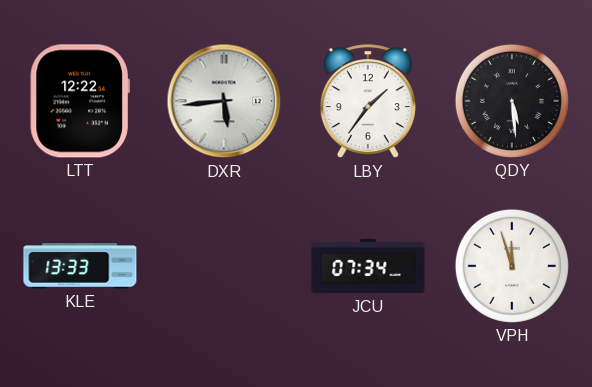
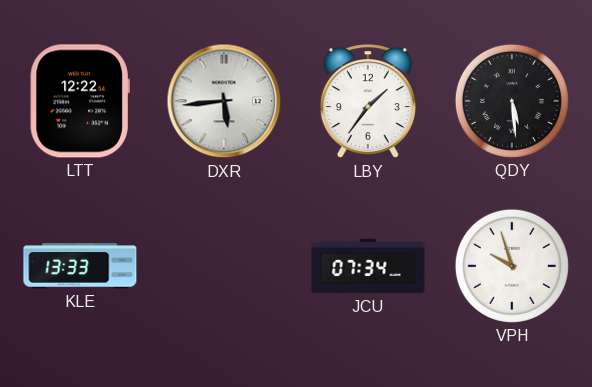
VPH: 11:57 -> 9:57
